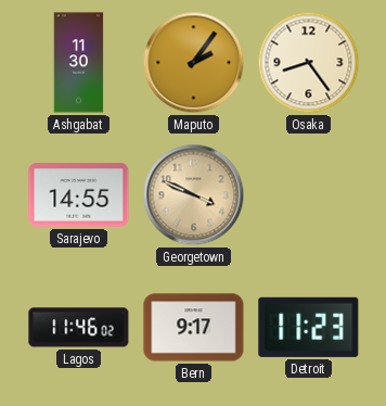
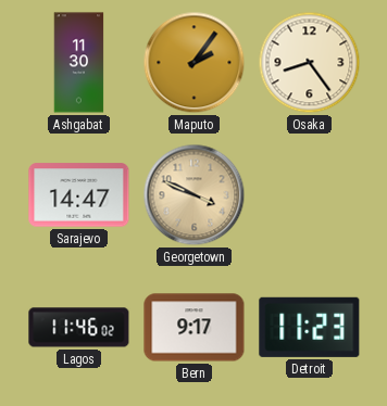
Sarajevo: 14:55 -> 14:47
